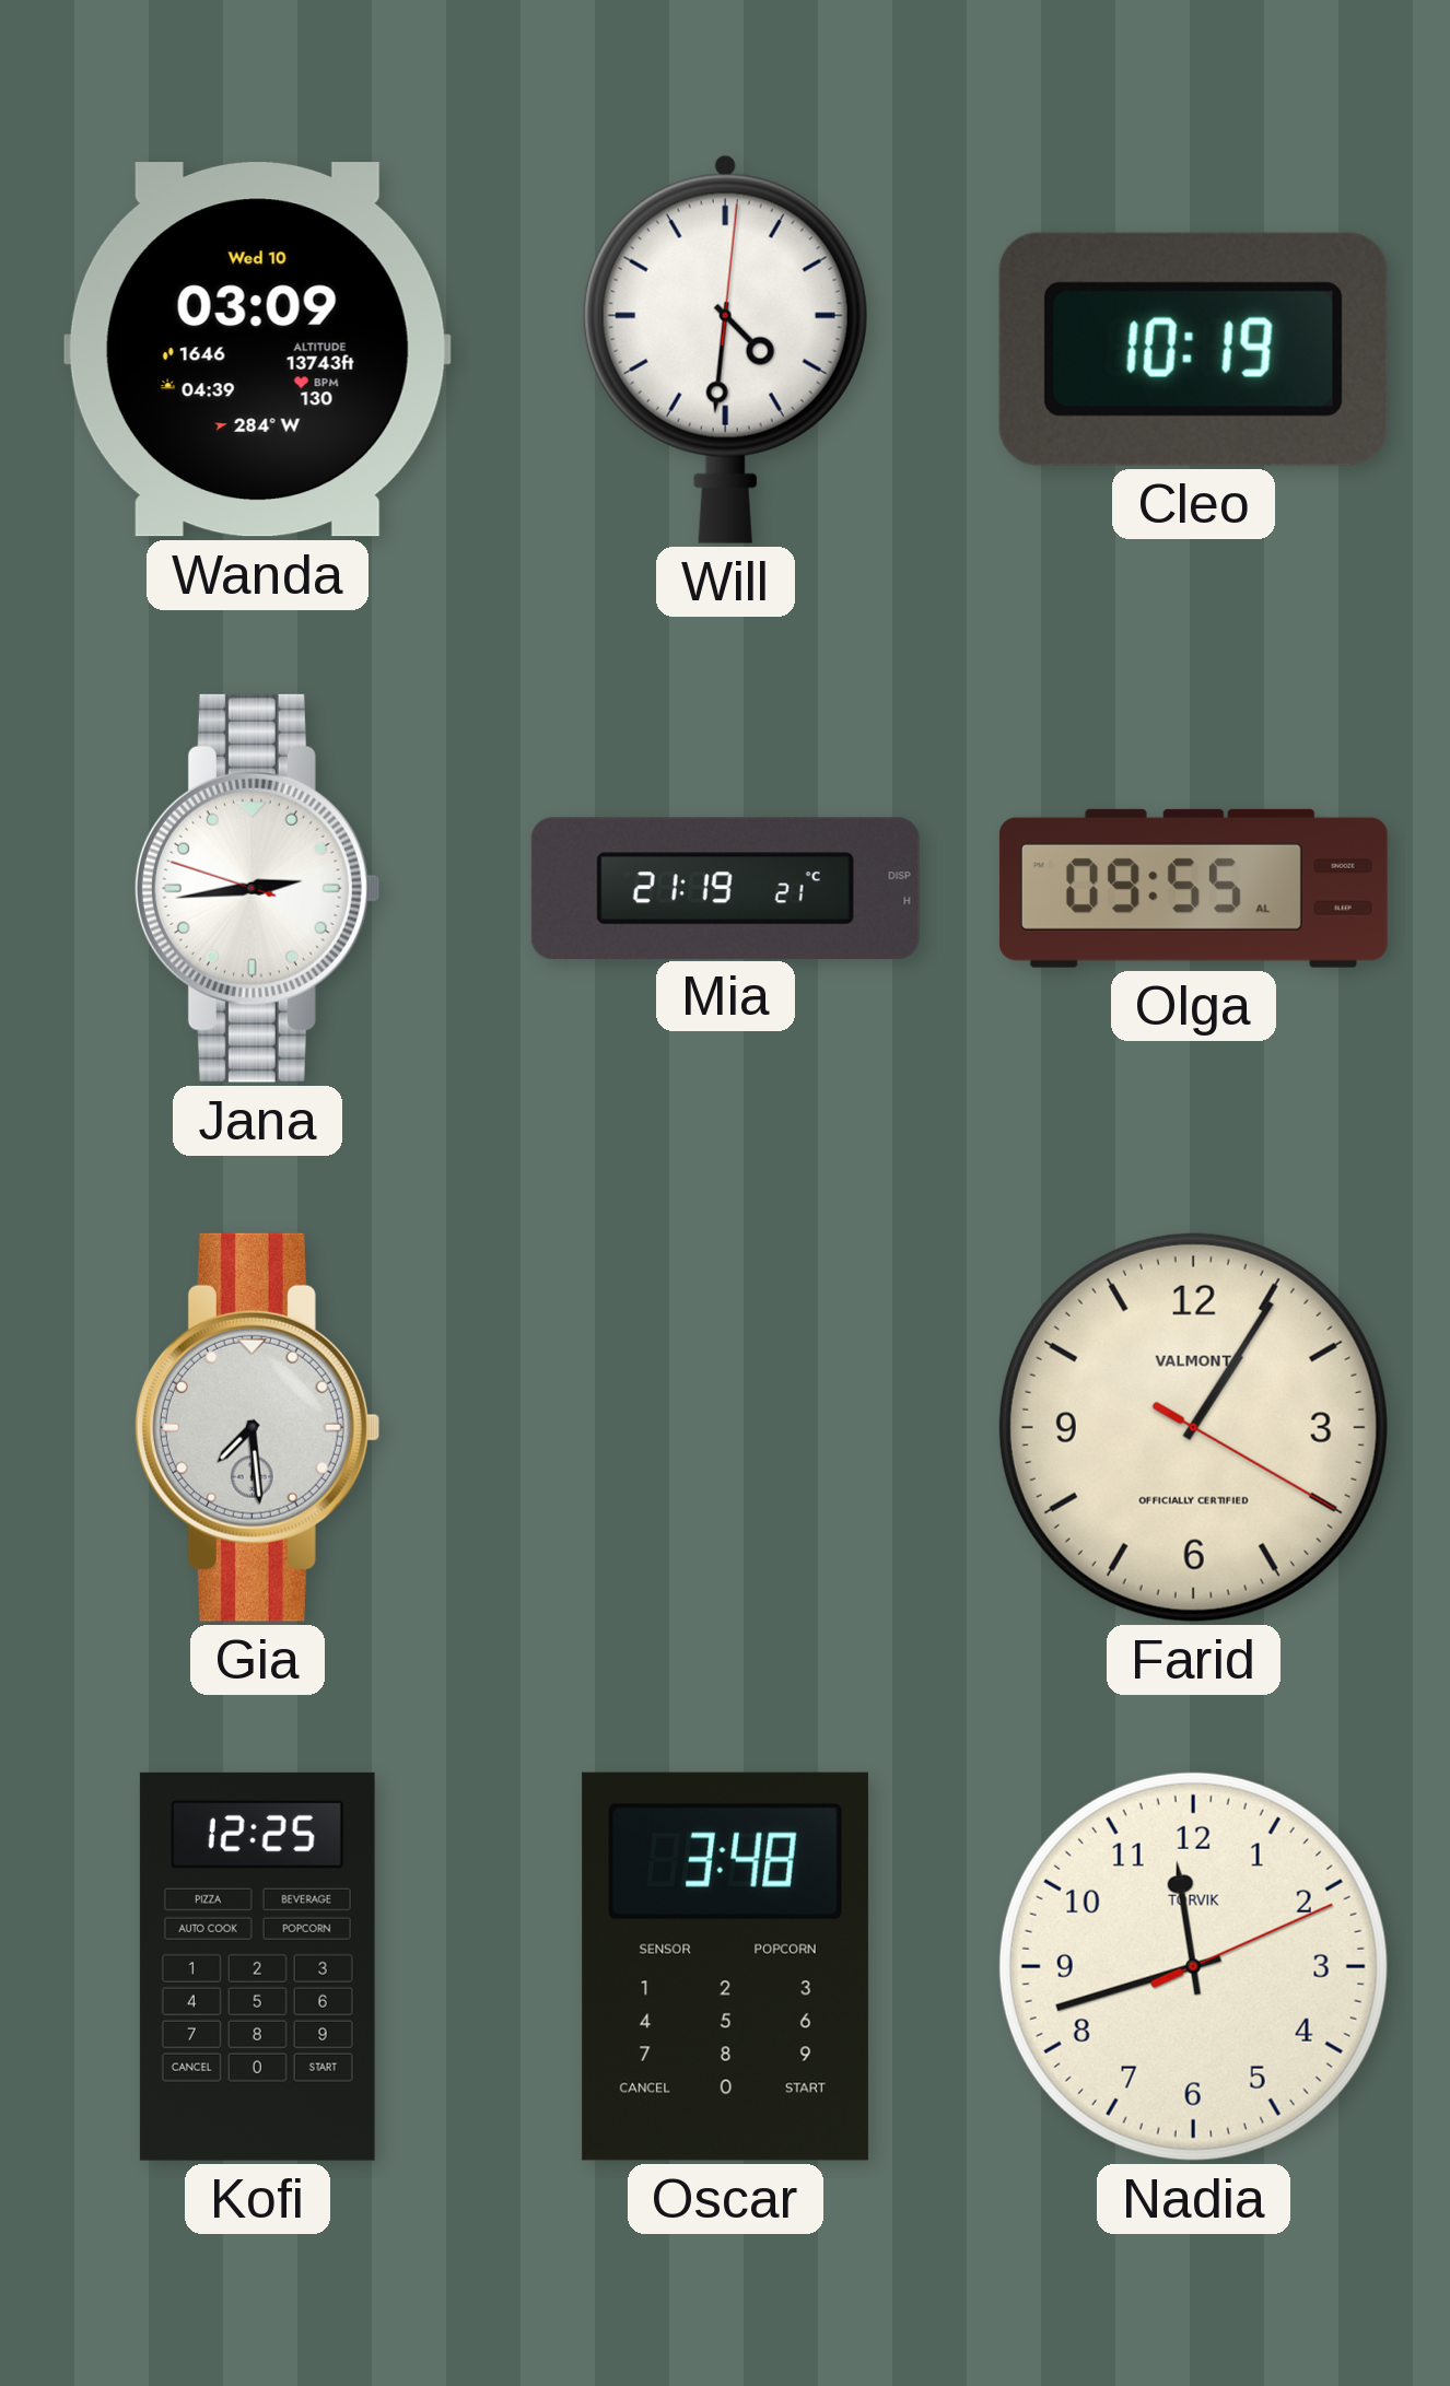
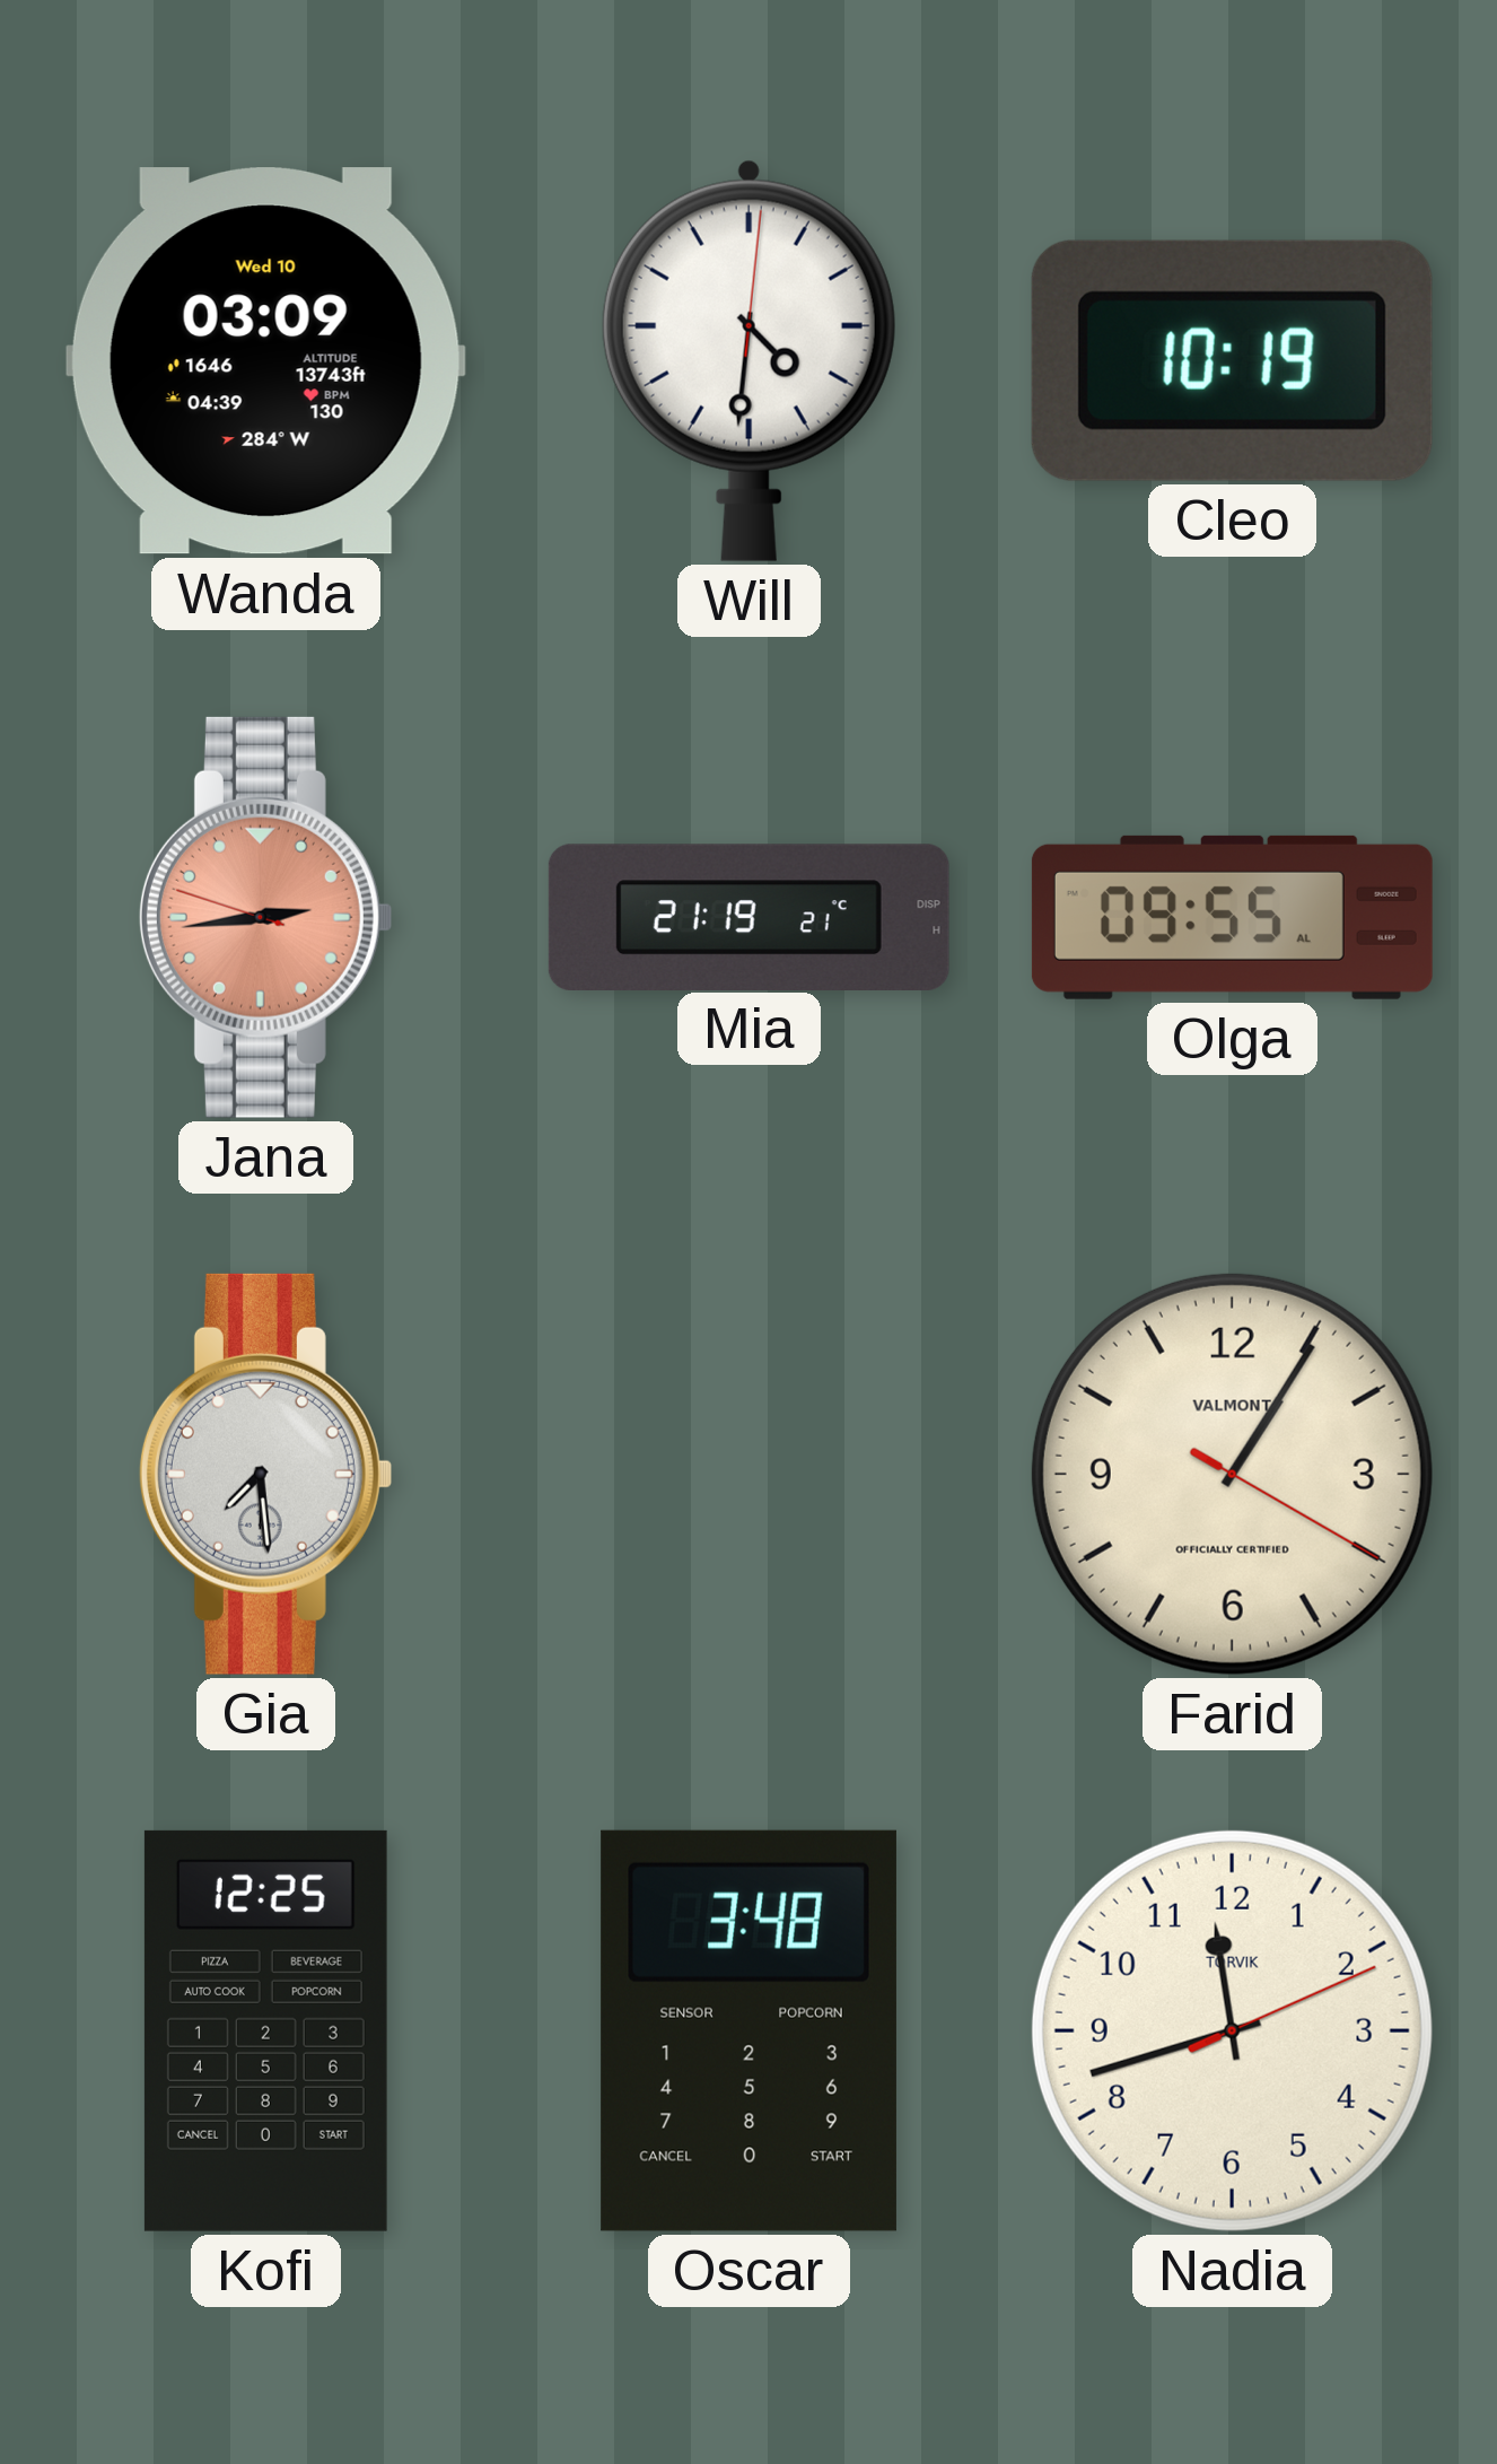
Jana dial: white -> salmon
